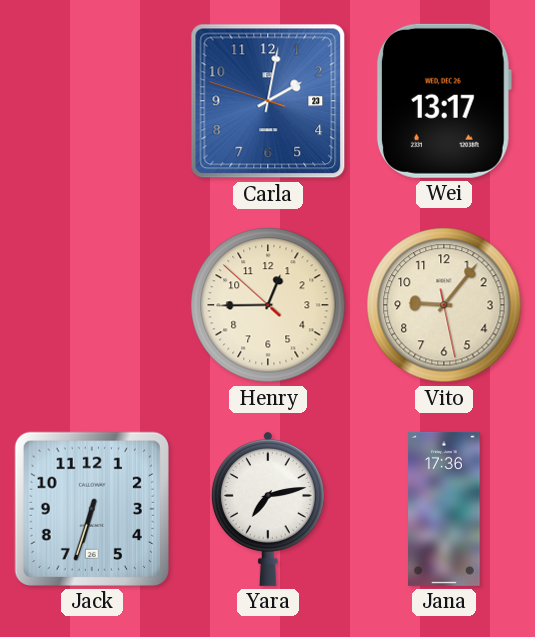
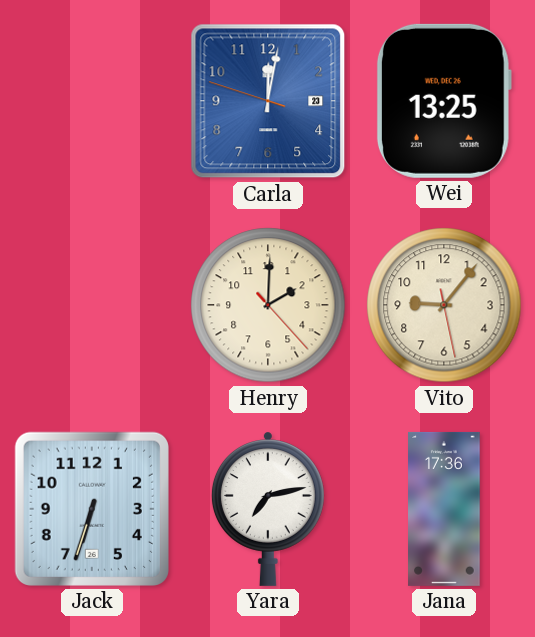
Carla: 2:01 -> 12:01
Wei: 13:17 -> 13:25
Henry: 12:44 -> 2:00
